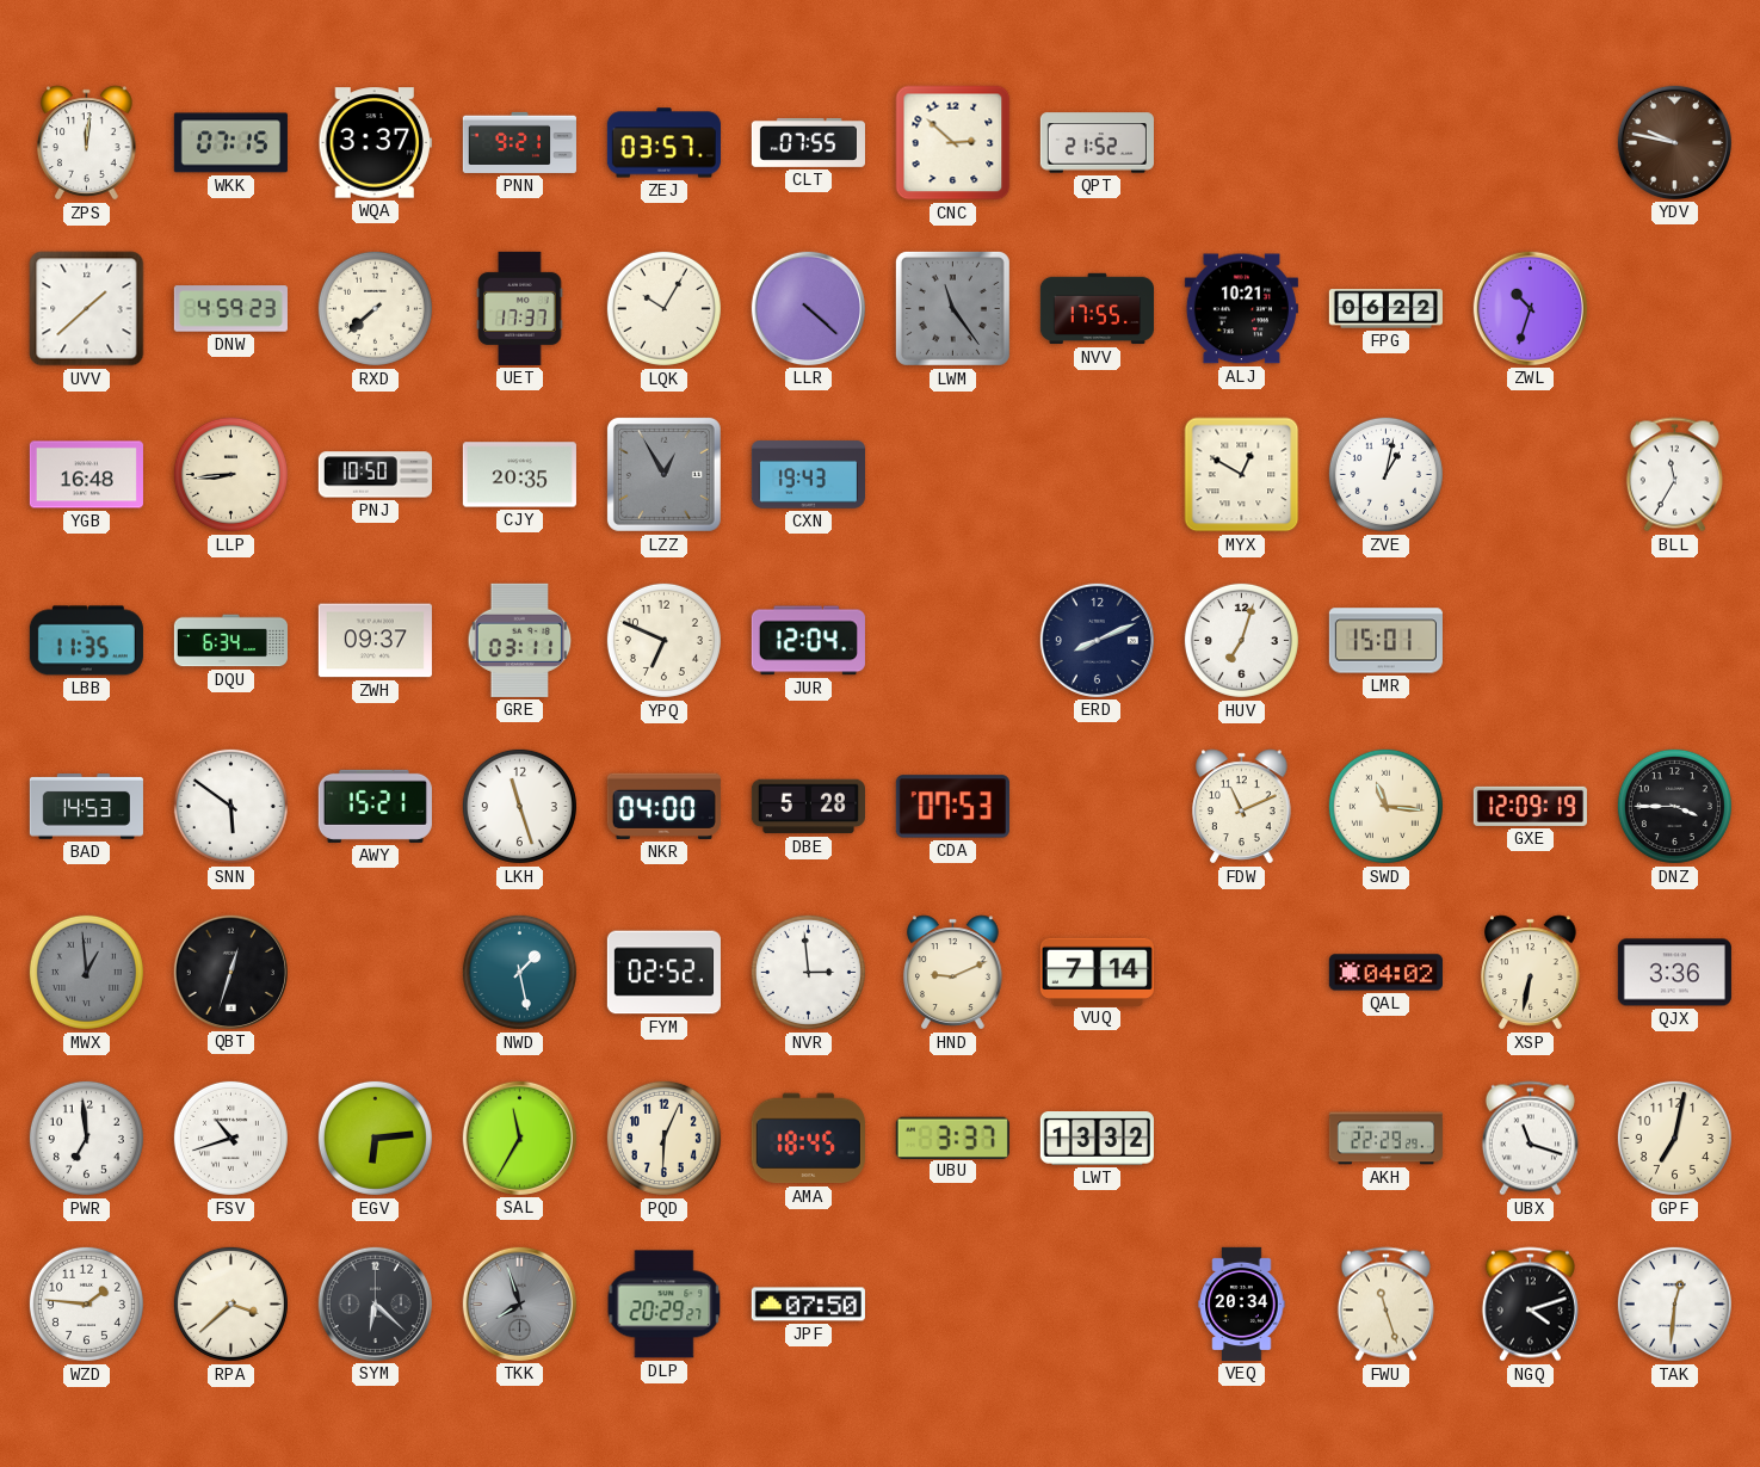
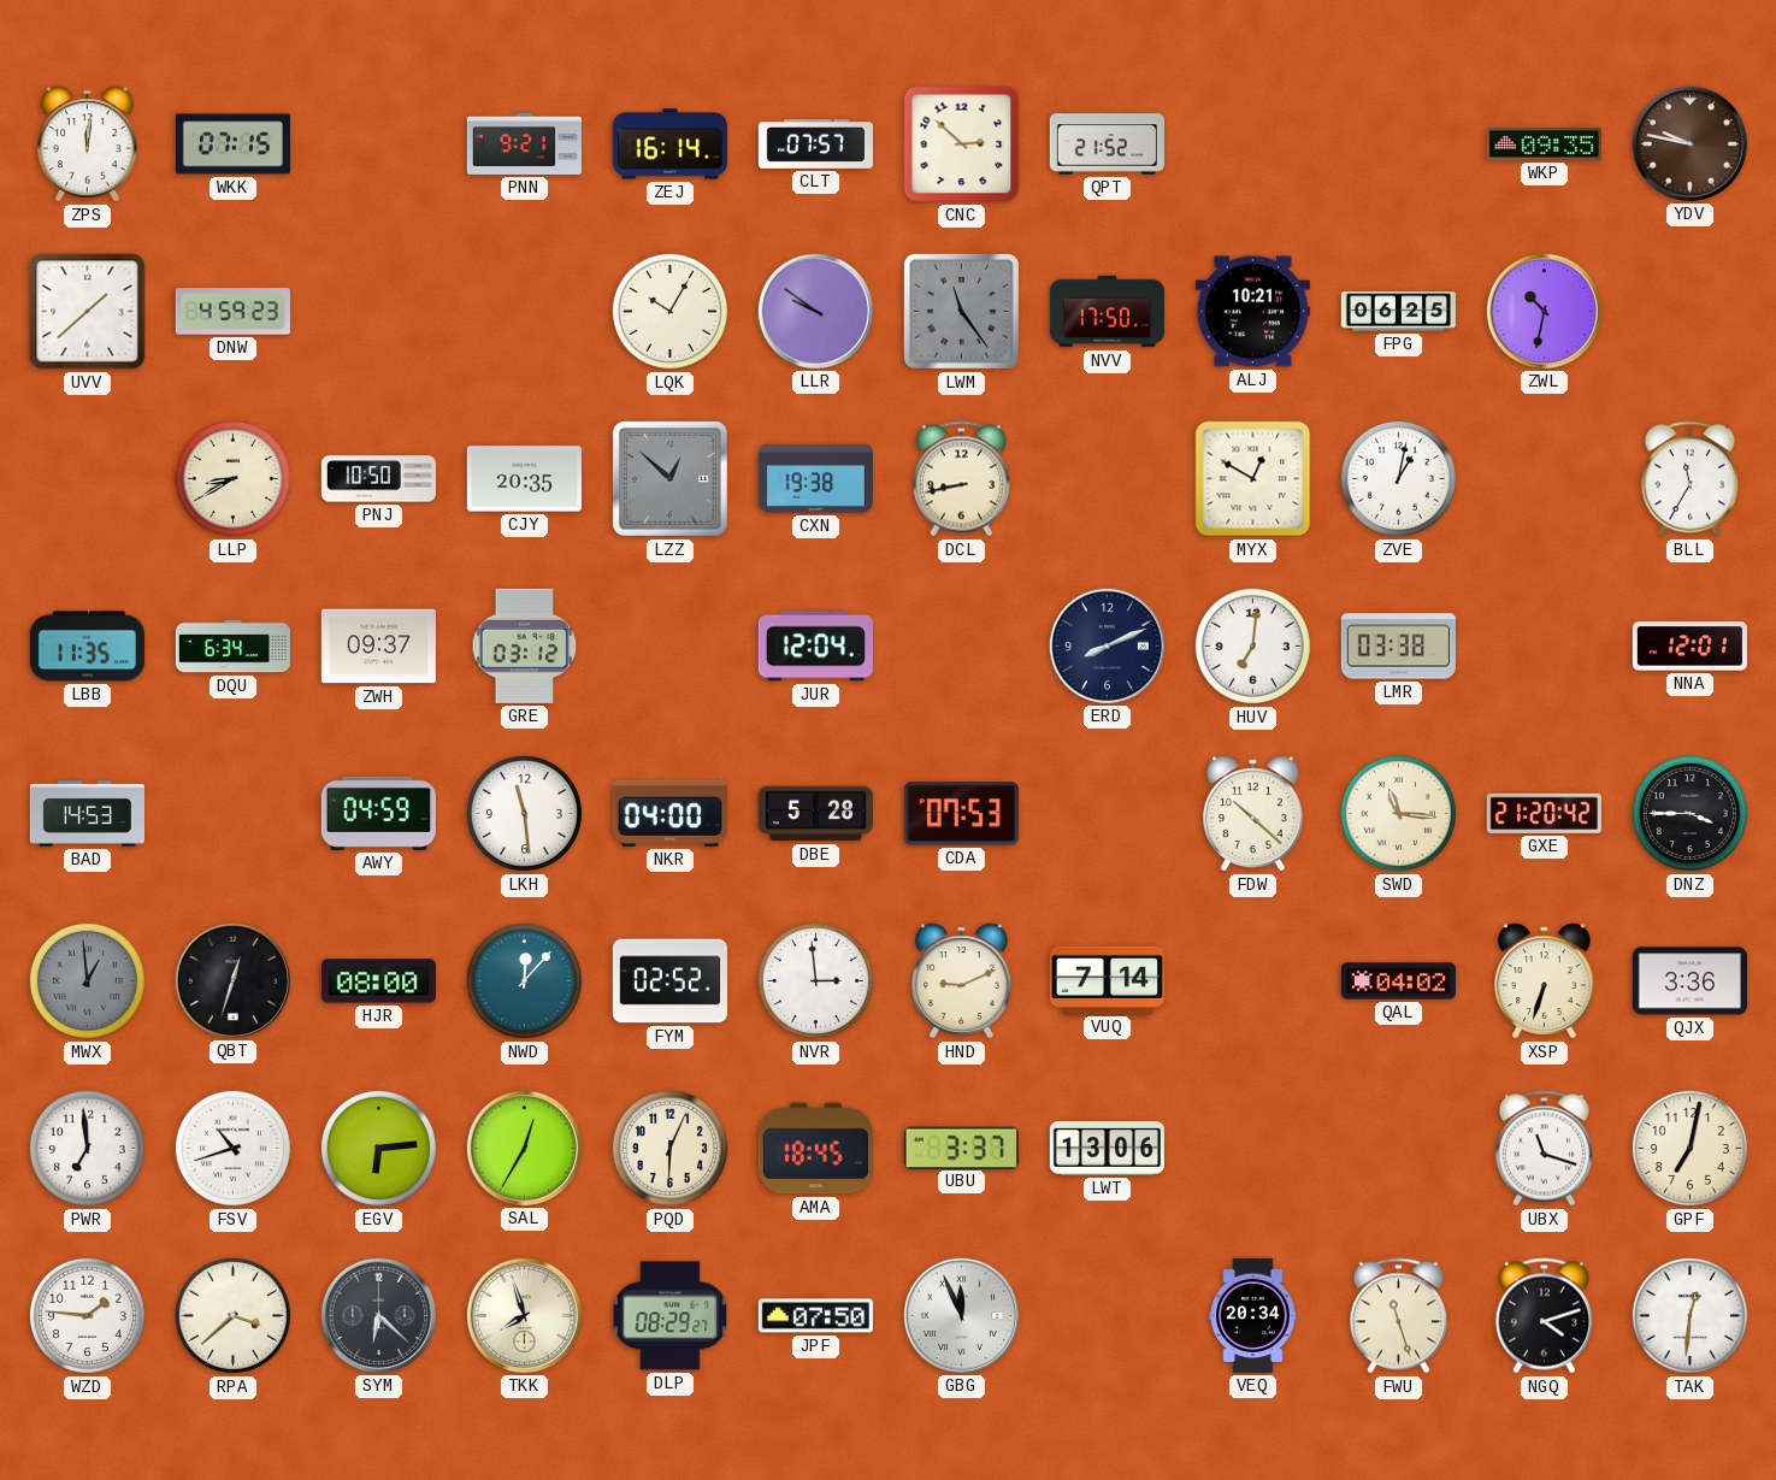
WQA: 3:37 -> none
ZEJ: 03:57 -> 16:14
CLT: 07:55 -> 07:57
WKP: none -> 09:35
RXD: 7:38 -> none
UET: 17:37 -> none
LLR: 4:22 -> 9:51
NVV: 17:55 -> 17:50
FPG: 06:22 -> 06:25
ZWL: 10:33 -> 10:32
YGB: 16:48 -> none
LLP: 8:44 -> 8:40
LZZ: 12:55 -> 12:52
CXN: 19:43 -> 19:38
DCL: none -> 8:43
GRE: 03:11 -> 03:12
YPQ: 6:49 -> none
HUV: 7:03 -> 7:01
LMR: 15:01 -> 03:38
NNA: none -> 12:01
SNN: 5:51 -> none
AWY: 15:21 -> 04:59
LKH: 11:27 -> 11:29
FDW: 11:11 -> 10:22
GXE: 12:09 -> 21:20
HJR: none -> 08:00
NWD: 1:28 -> 12:07
XSP: 6:32 -> 6:33
SAL: 11:35 -> 12:35
LWT: 13:32 -> 13:06
AKH: 22:29 -> none
TKK dial: grey -> cream
DLP: 20:29 -> 08:29
GBG: none -> 11:56
